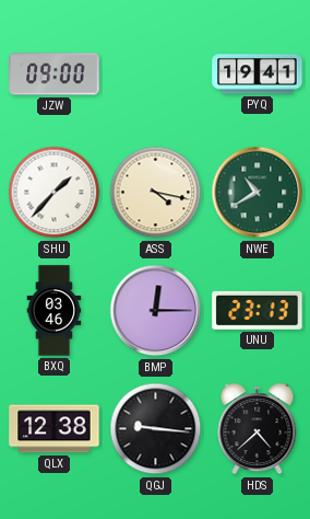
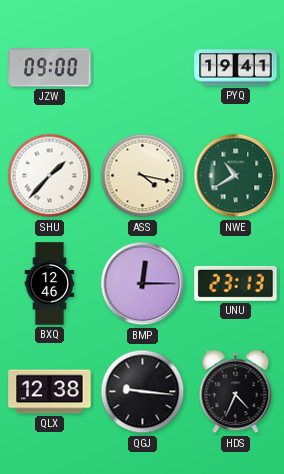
BXQ: 03:46 -> 12:46
HDS: 4:38 -> 4:34
